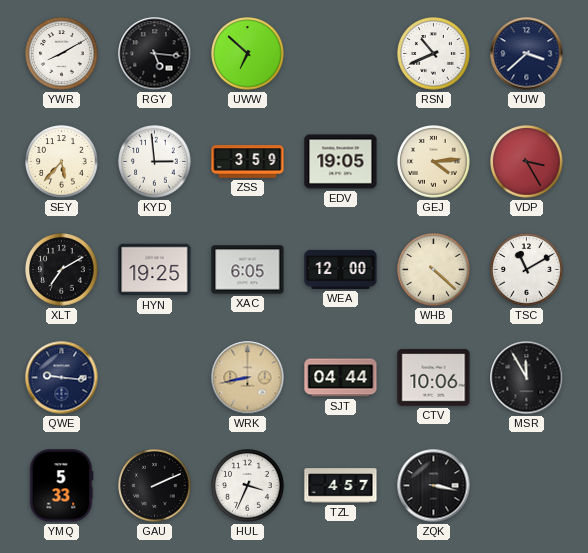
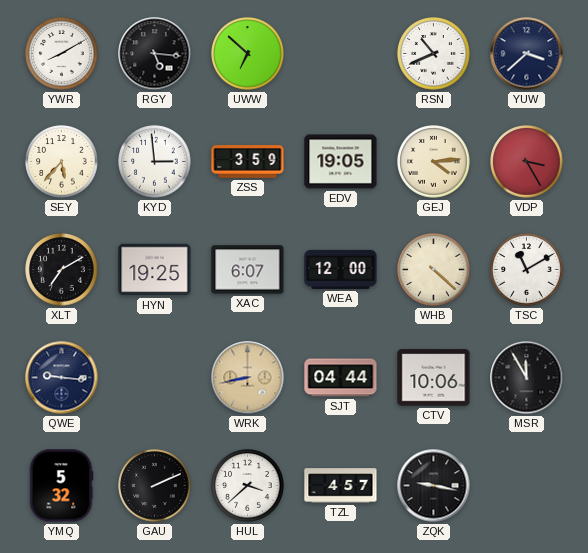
XAC: 6:05 -> 6:07
YMQ: 5:33 -> 5:32
HUL: 3:34 -> 3:38
ZQK: 3:17 -> 9:17
